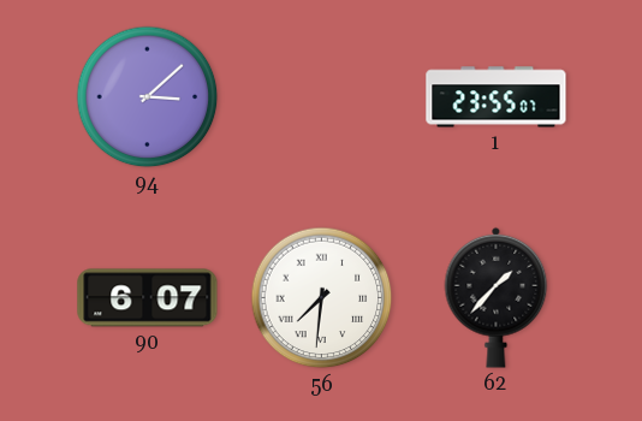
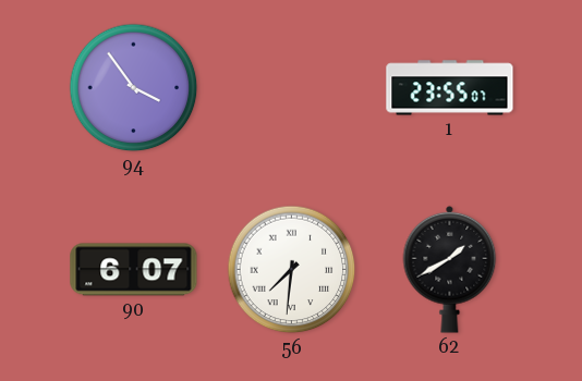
94: 3:08 -> 3:54
62: 1:37 -> 1:40
